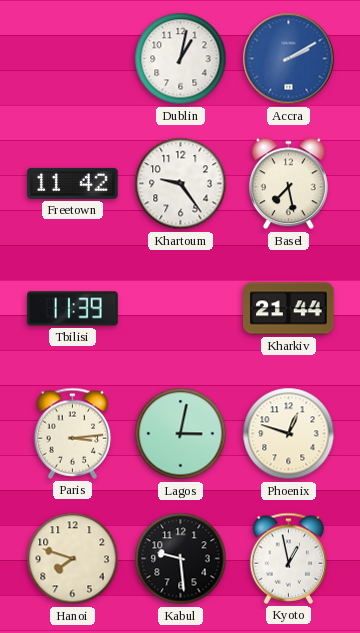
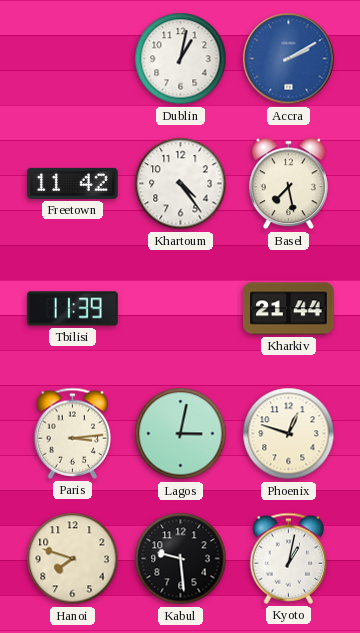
Khartoum: 9:24 -> 4:24
Kyoto: 12:58 -> 1:02
